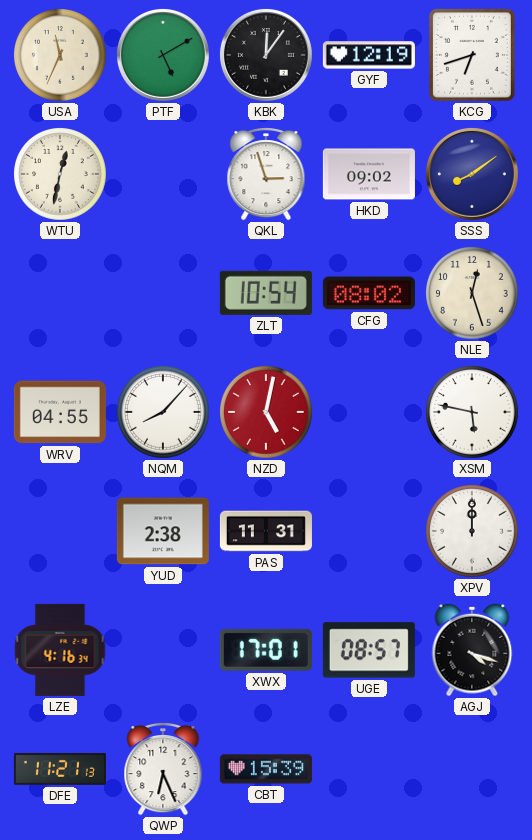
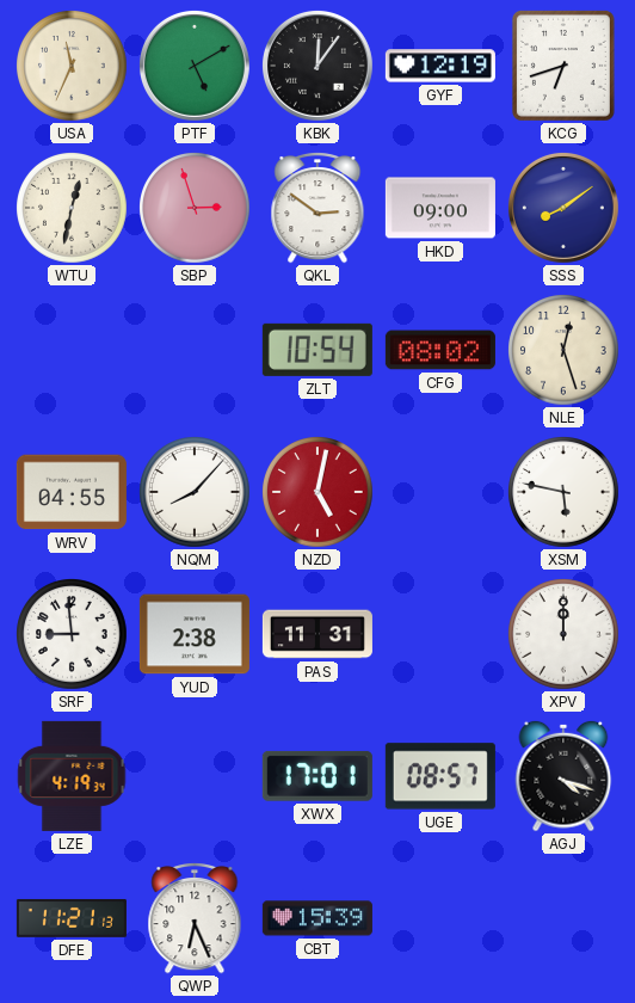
SBP: none -> 2:57
QKL: 2:57 -> 2:51
HKD: 09:02 -> 09:00
SRF: none -> 8:59
LZE: 4:16 -> 4:19
